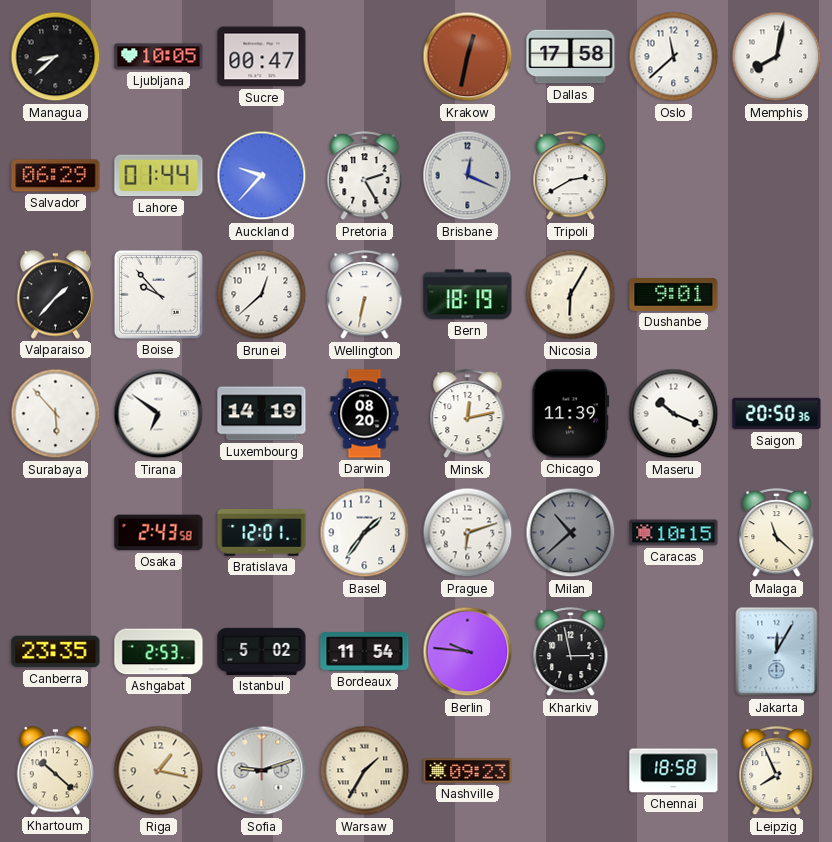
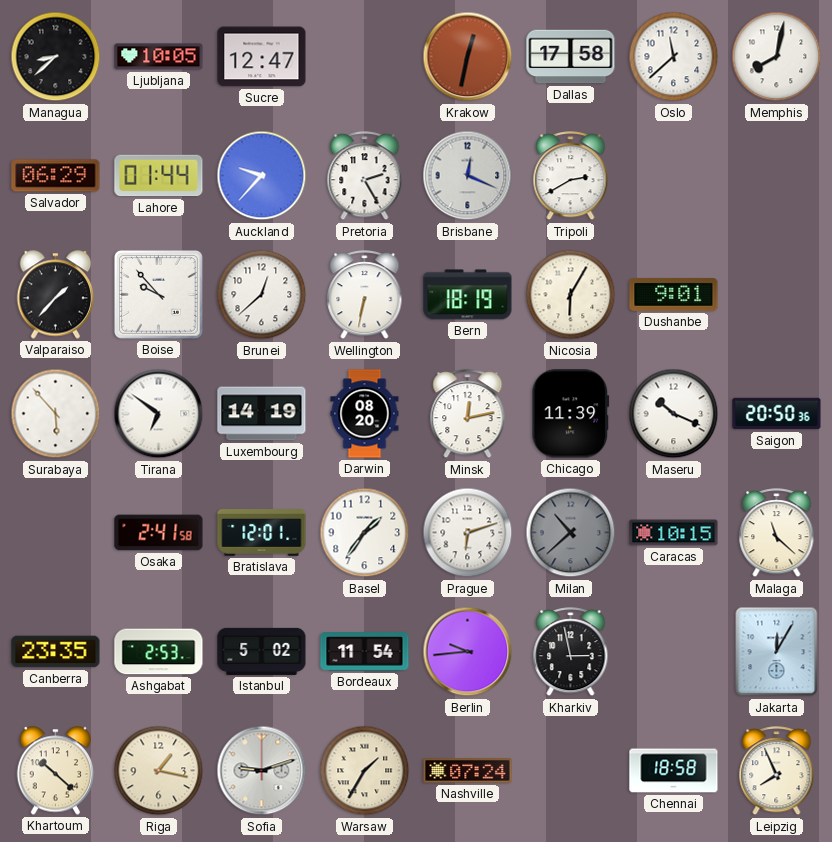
Sucre: 00:47 -> 12:47
Osaka: 2:43 -> 2:41
Berlin: 9:46 -> 9:44
Nashville: 09:23 -> 07:24
